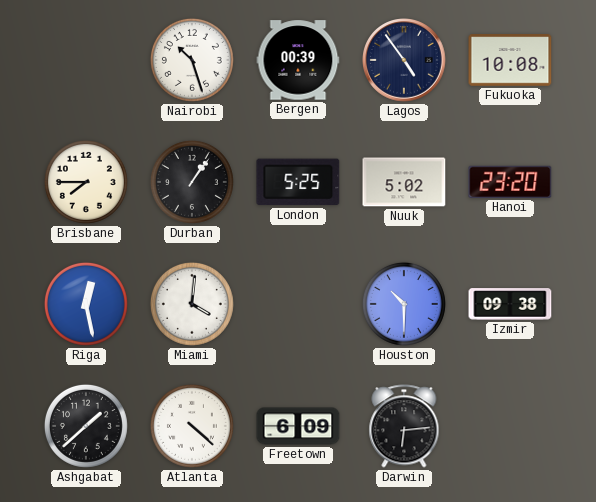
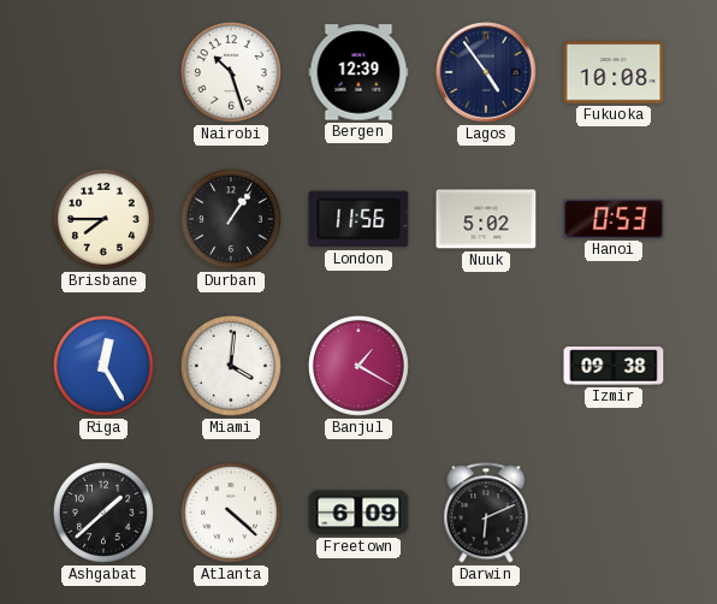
Bergen: 00:39 -> 12:39
London: 5:25 -> 11:56
Hanoi: 23:20 -> 0:53
Riga: 12:28 -> 12:25
Banjul: none -> 1:20
Houston: 10:30 -> none
Darwin: 6:14 -> 6:11
